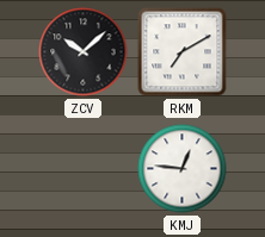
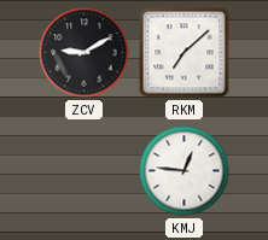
ZCV: 10:08 -> 9:10
RKM: 7:10 -> 7:08
